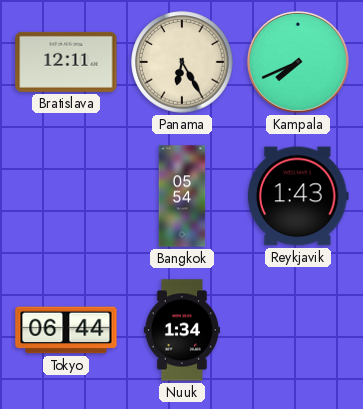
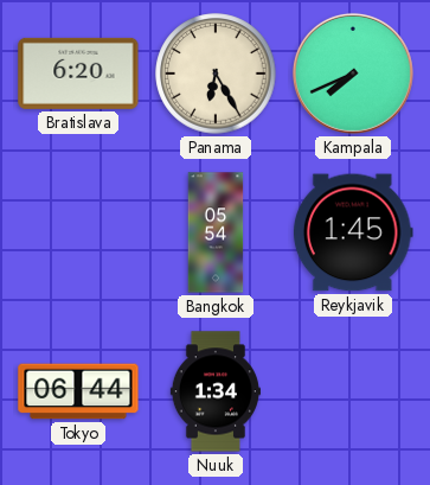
Bratislava: 12:11 -> 6:20
Reykjavik: 1:43 -> 1:45
